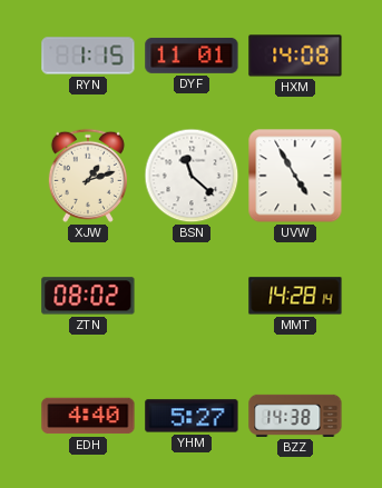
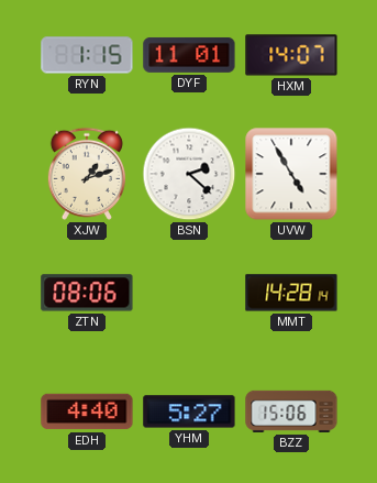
HXM: 14:08 -> 14:07
BSN: 11:22 -> 2:22
ZTN: 08:02 -> 08:06
BZZ: 14:38 -> 15:06
